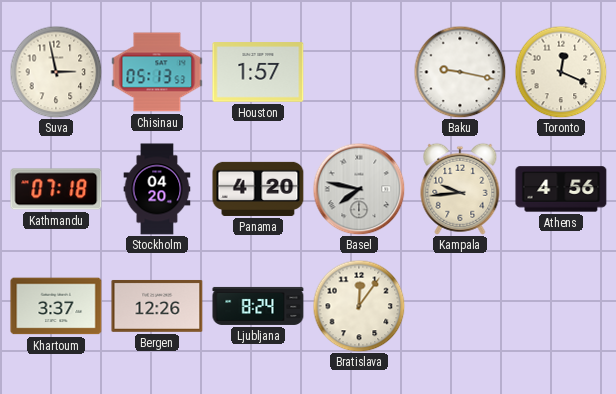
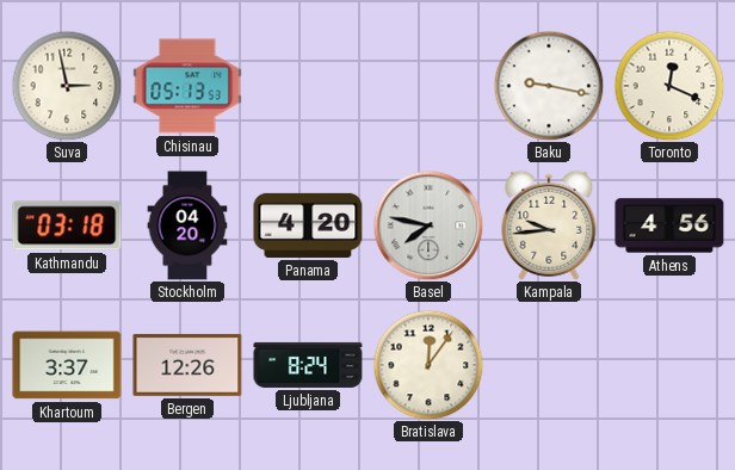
Houston: 1:57 -> none
Kathmandu: 07:18 -> 03:18
